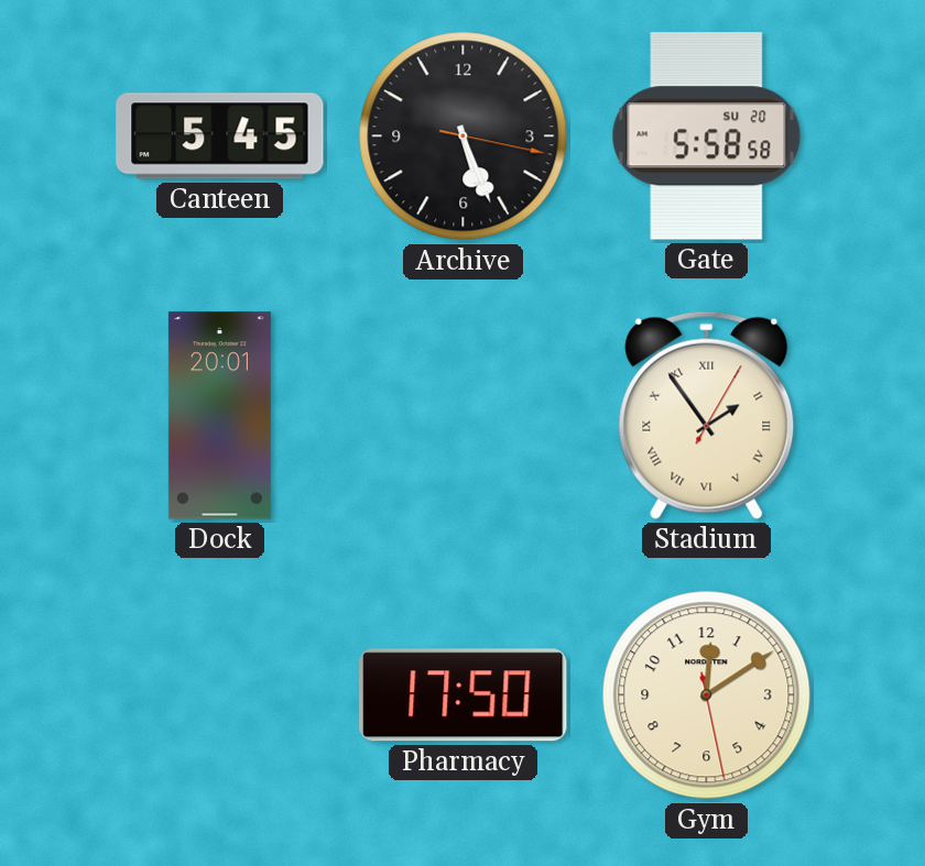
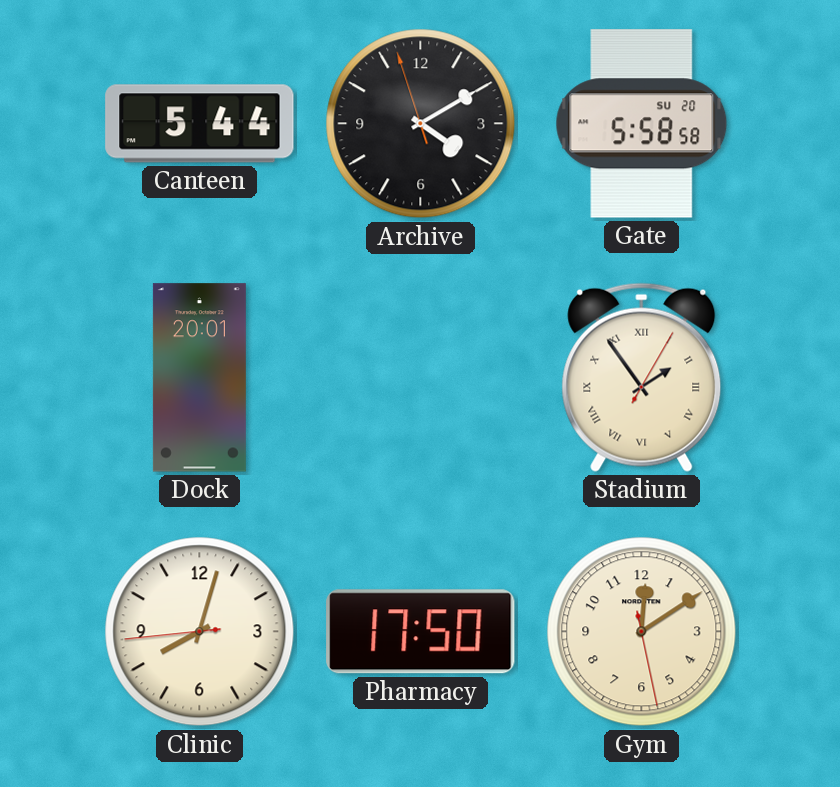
Canteen: 5:45 -> 5:44
Archive: 5:26 -> 4:09
Clinic: none -> 8:02
